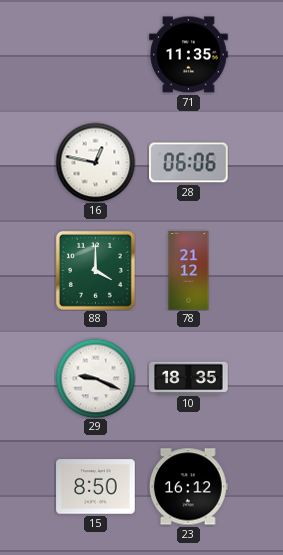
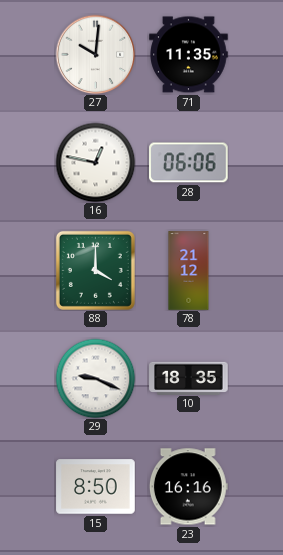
27: none -> 10:01
23: 16:12 -> 16:16
